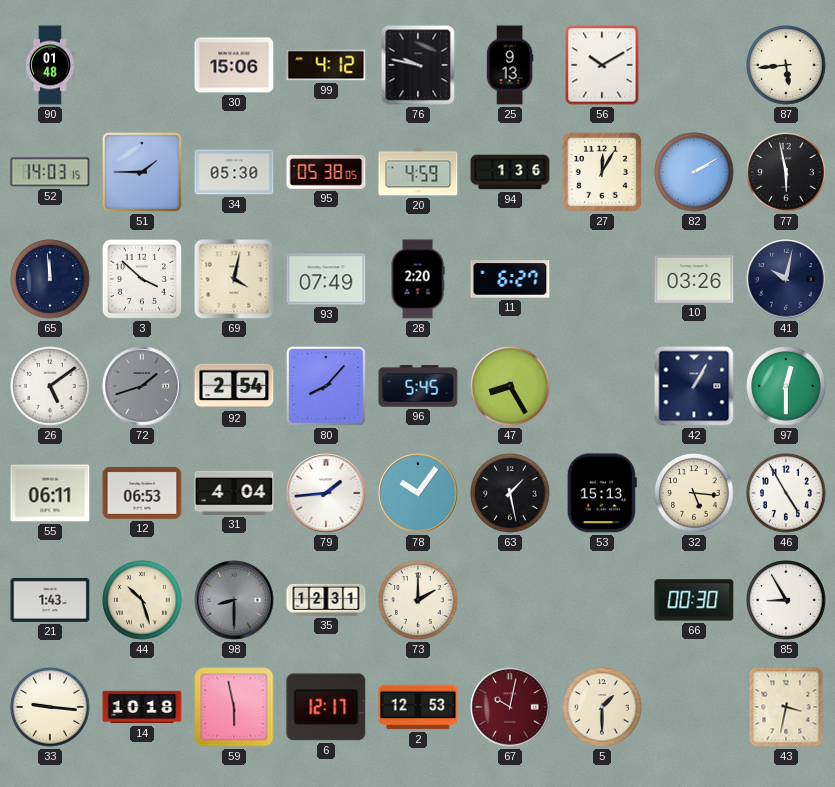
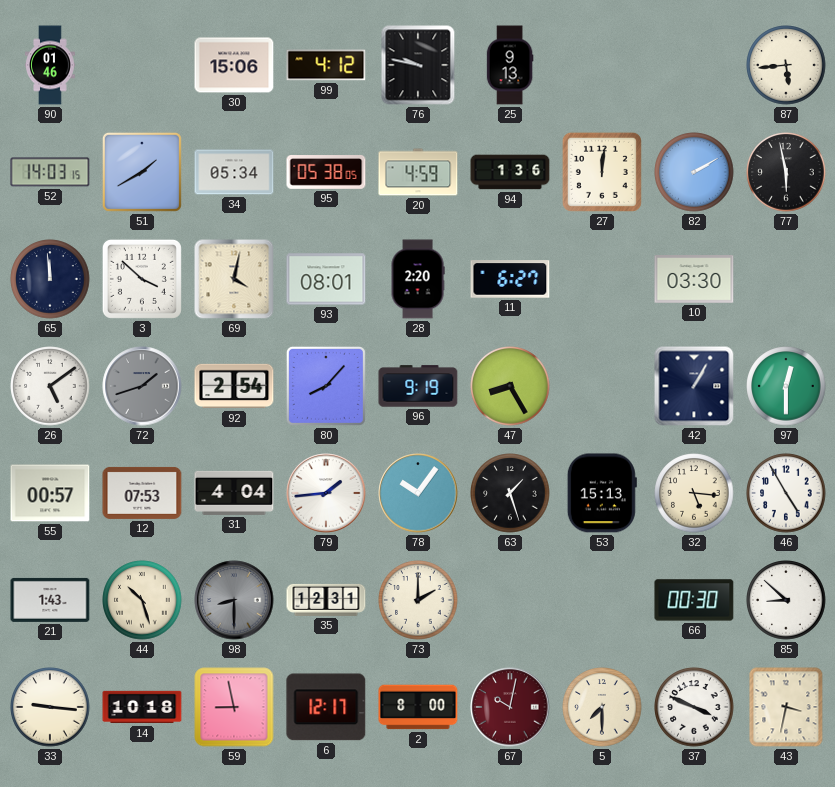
90: 01:48 -> 01:46
56: 10:10 -> none
51: 1:45 -> 1:40
34: 05:30 -> 05:34
27: 12:05 -> 12:01
93: 07:49 -> 08:01
10: 03:26 -> 03:30
41: 10:02 -> none
96: 5:45 -> 9:19
55: 06:11 -> 00:57
12: 06:53 -> 07:53
63: 1:28 -> 1:27
85: 8:55 -> 8:52
59: 5:58 -> 8:58
2: 12:53 -> 8:00
5: 1:30 -> 7:30
37: none -> 3:49
